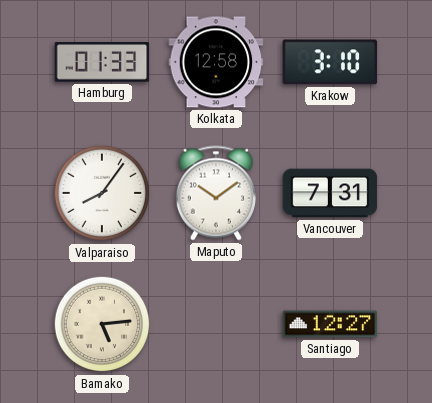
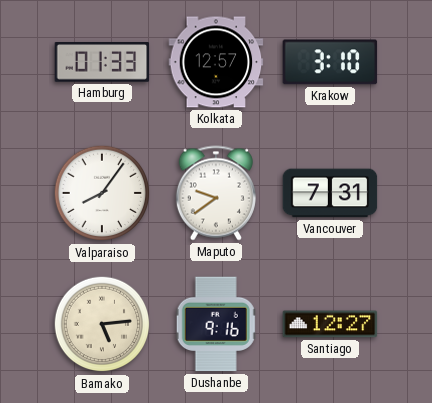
Kolkata: 12:58 -> 12:57
Maputo: 10:09 -> 9:39
Dushanbe: none -> 9:16
